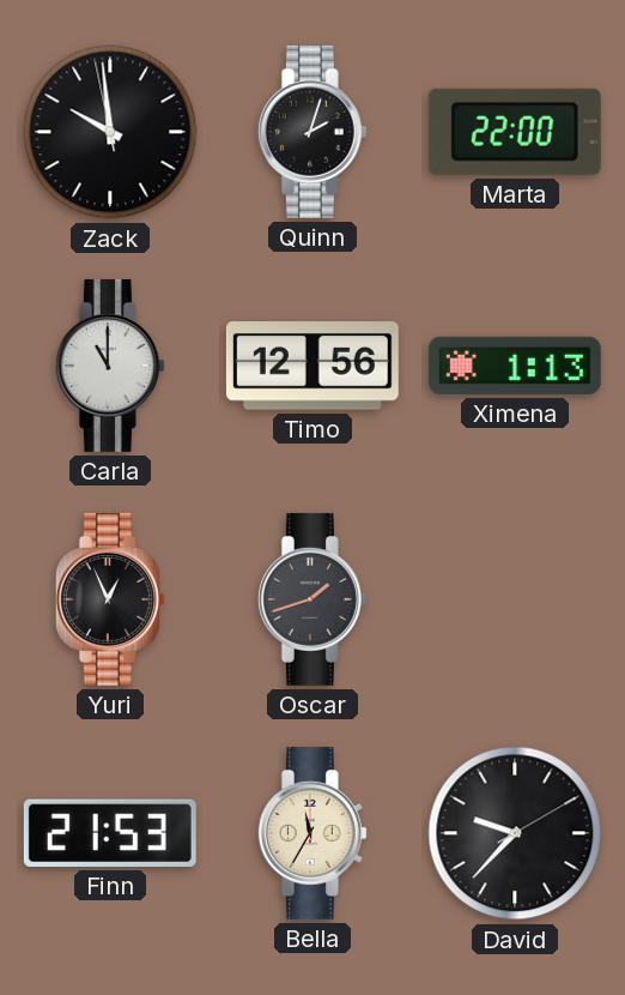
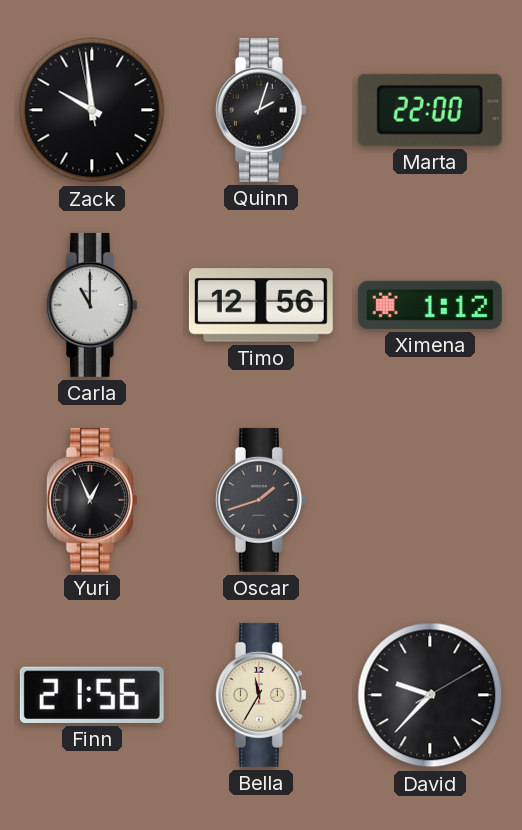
Ximena: 1:13 -> 1:12
Finn: 21:53 -> 21:56
